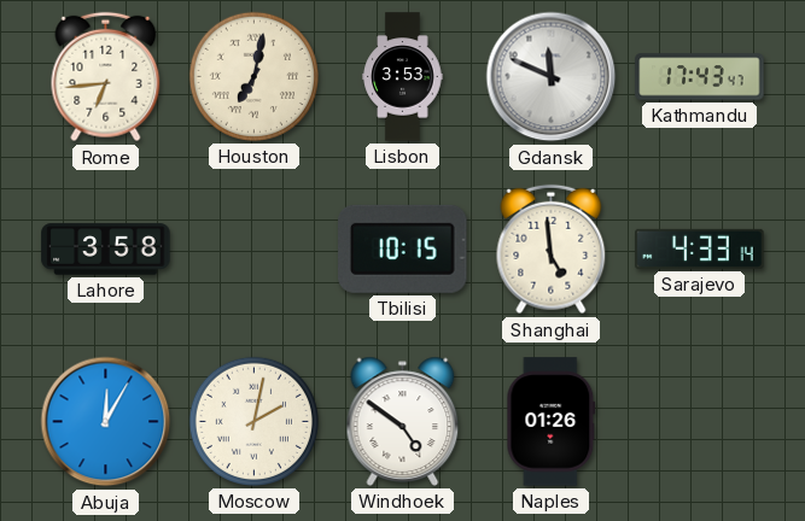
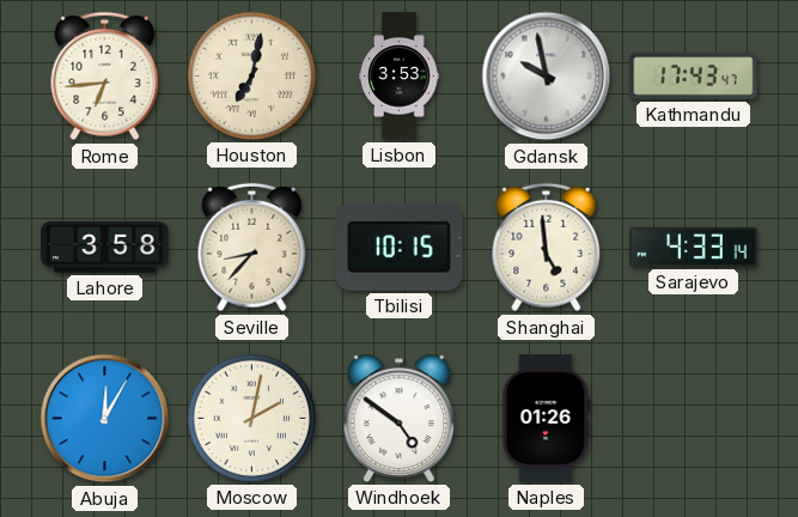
Gdansk: 11:49 -> 9:58
Seville: none -> 8:37
